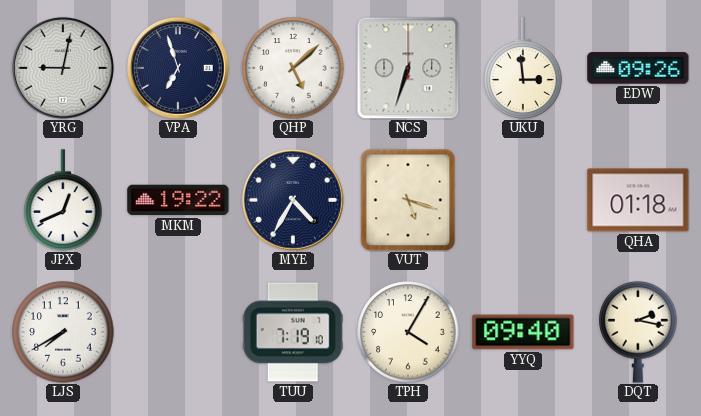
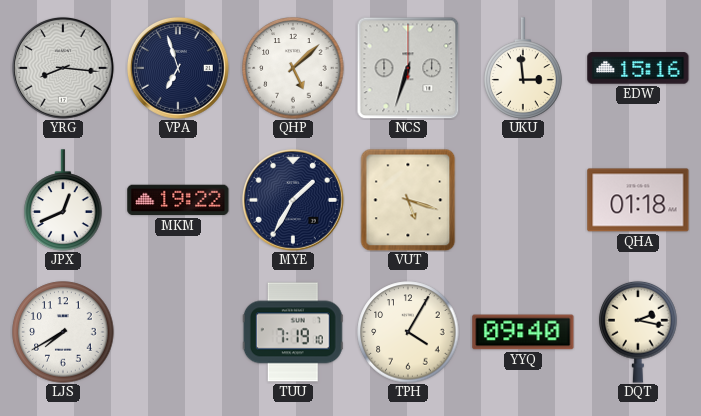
YRG: 9:02 -> 8:16
EDW: 09:26 -> 15:16
MYE: 4:35 -> 1:35
